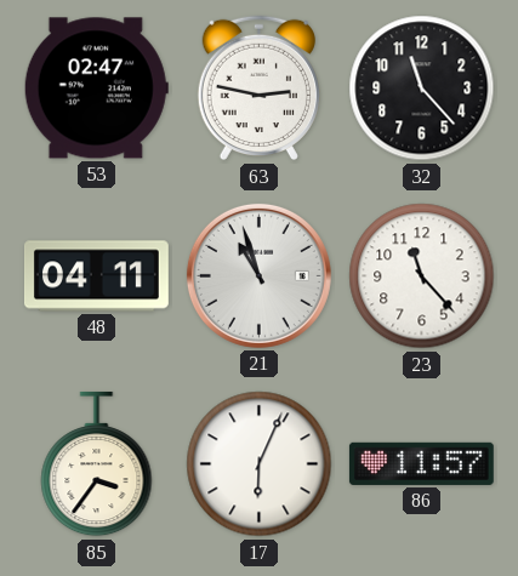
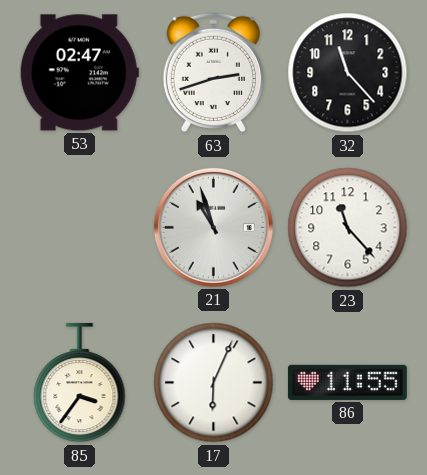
63: 2:47 -> 2:42
48: 04:11 -> none
86: 11:57 -> 11:55
